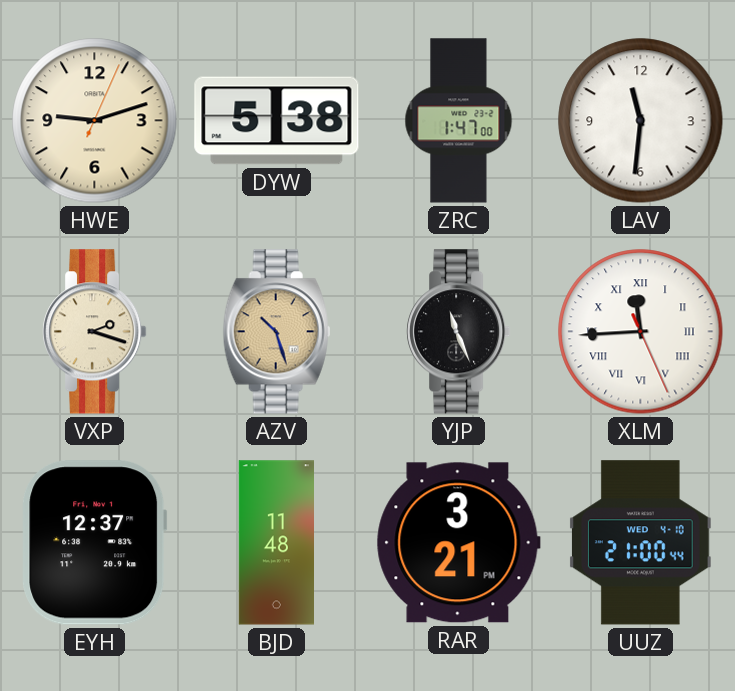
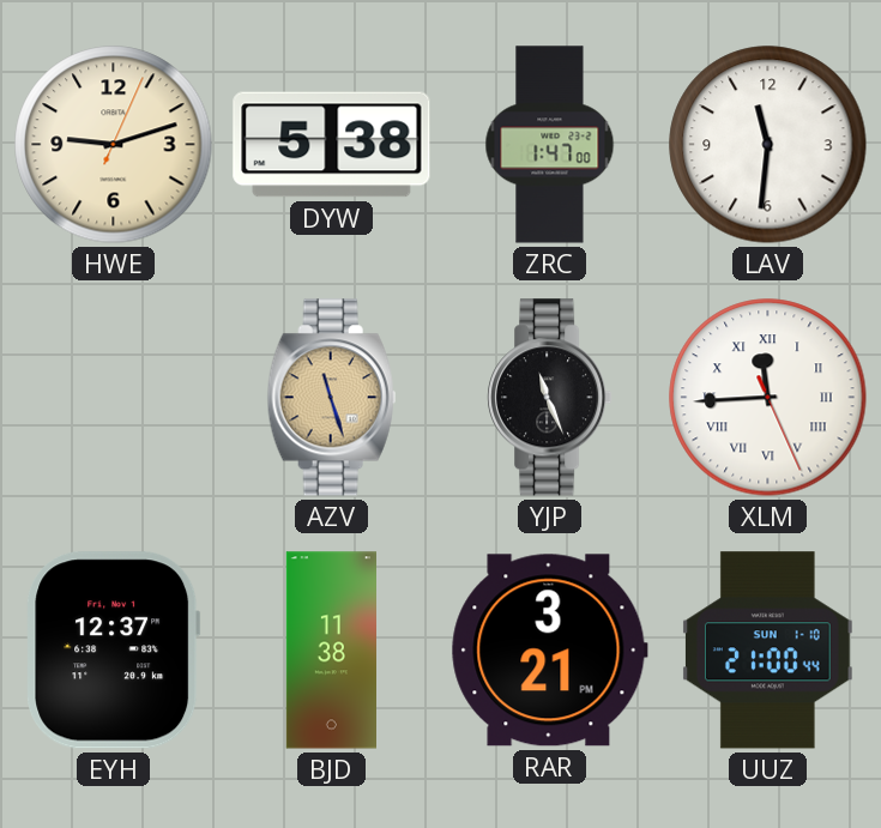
VXP: 2:18 -> none
AZV: 10:27 -> 11:27
BJD: 11:48 -> 11:38
UUZ date: WED 4-10 -> SUN 1-10
